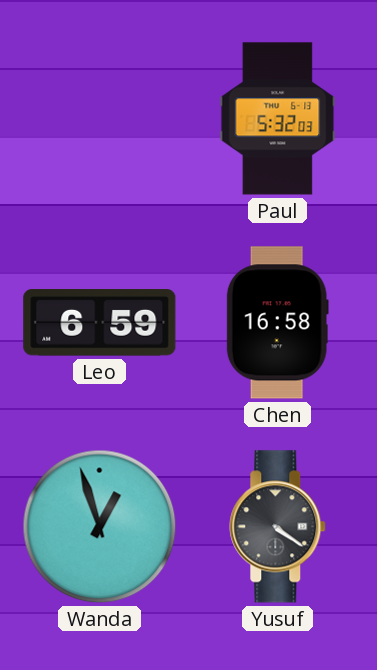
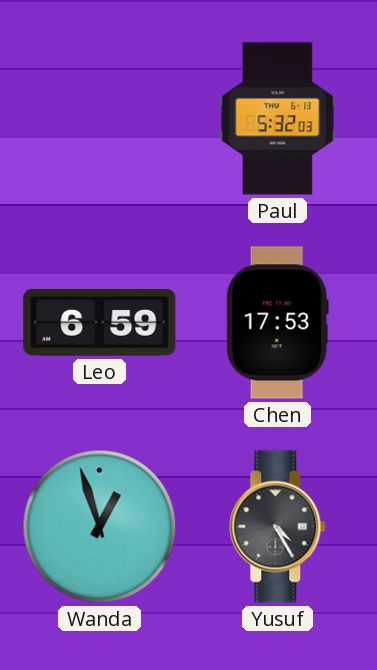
Chen: 16:58 -> 17:53
Yusuf: 4:21 -> 4:25
